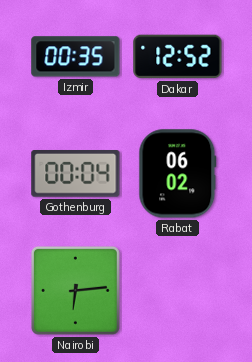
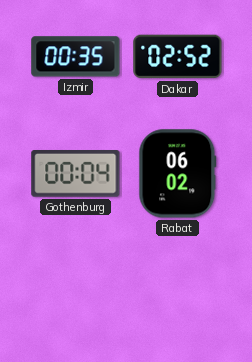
Dakar: 12:52 -> 02:52
Nairobi: 6:14 -> none
